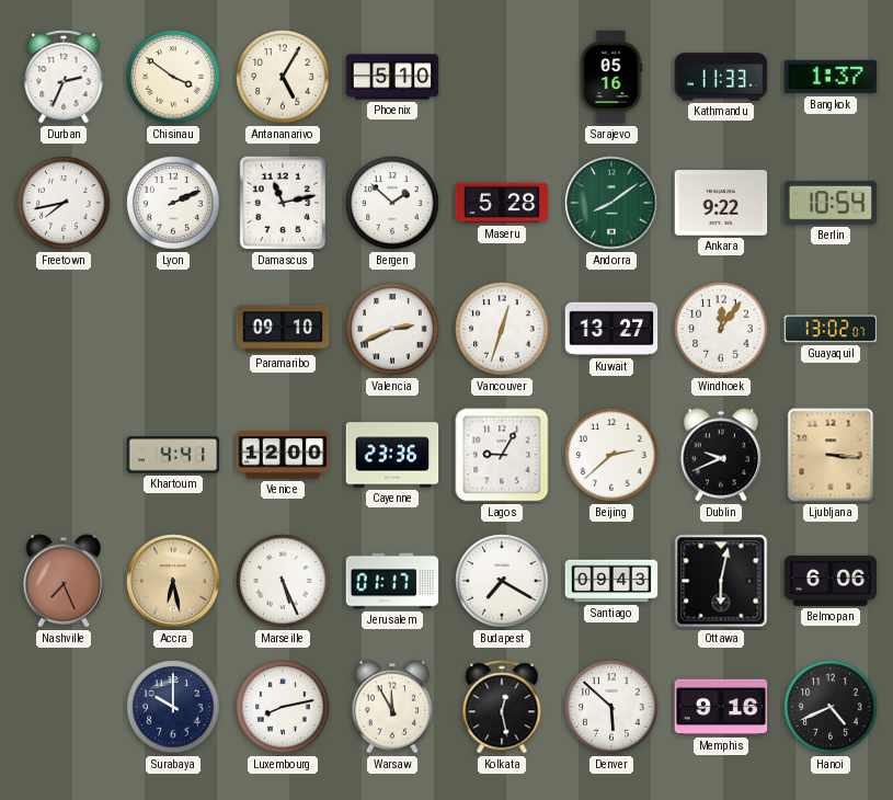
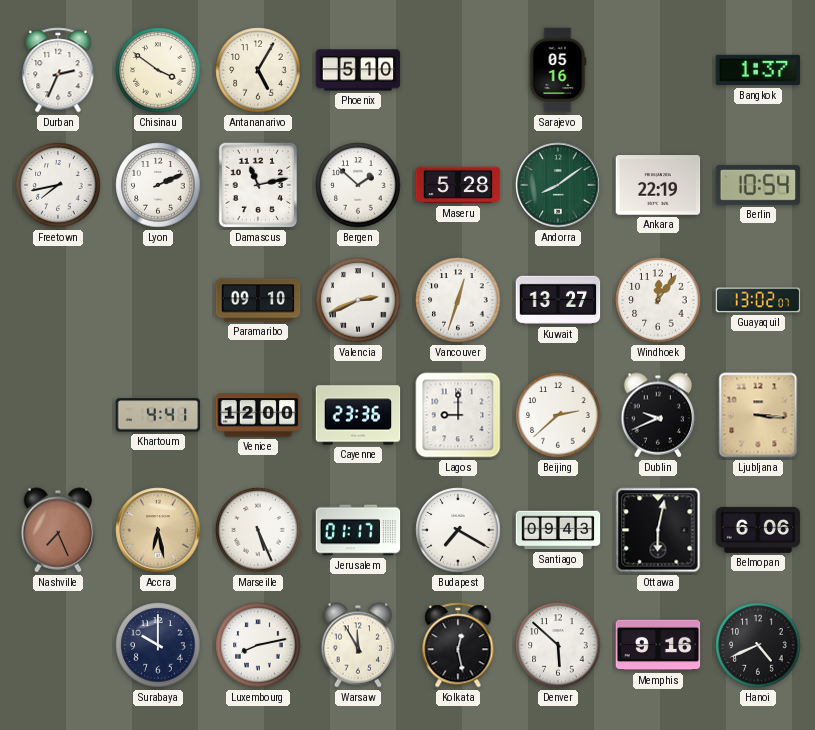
Kathmandu: 11:33 -> none
Ankara: 9:22 -> 22:19
Lagos: 9:05 -> 9:00
